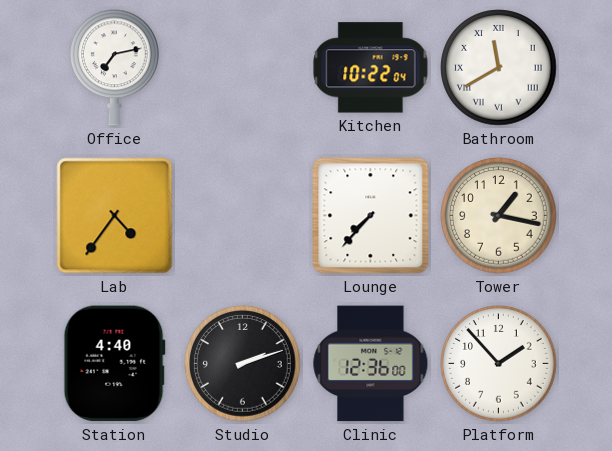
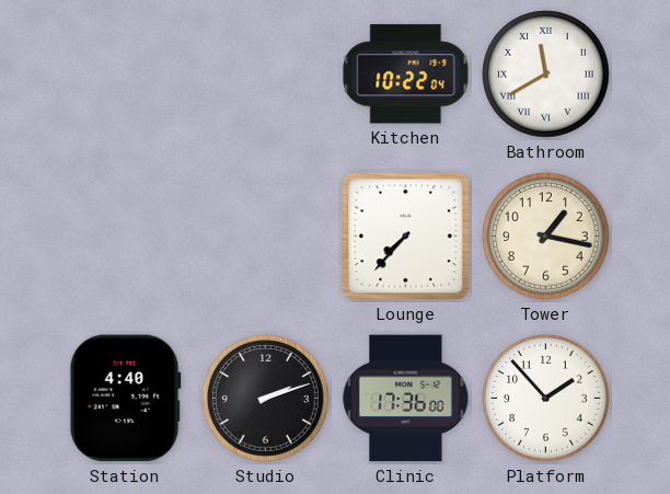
Office: 7:13 -> none
Lab: 4:36 -> none
Clinic: 12:36 -> 17:36
